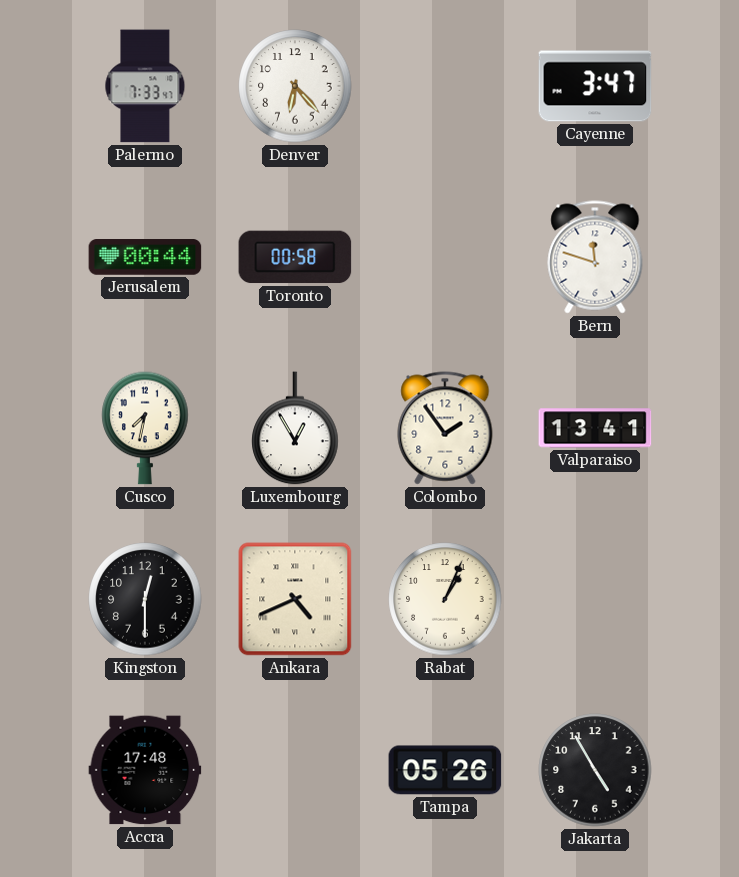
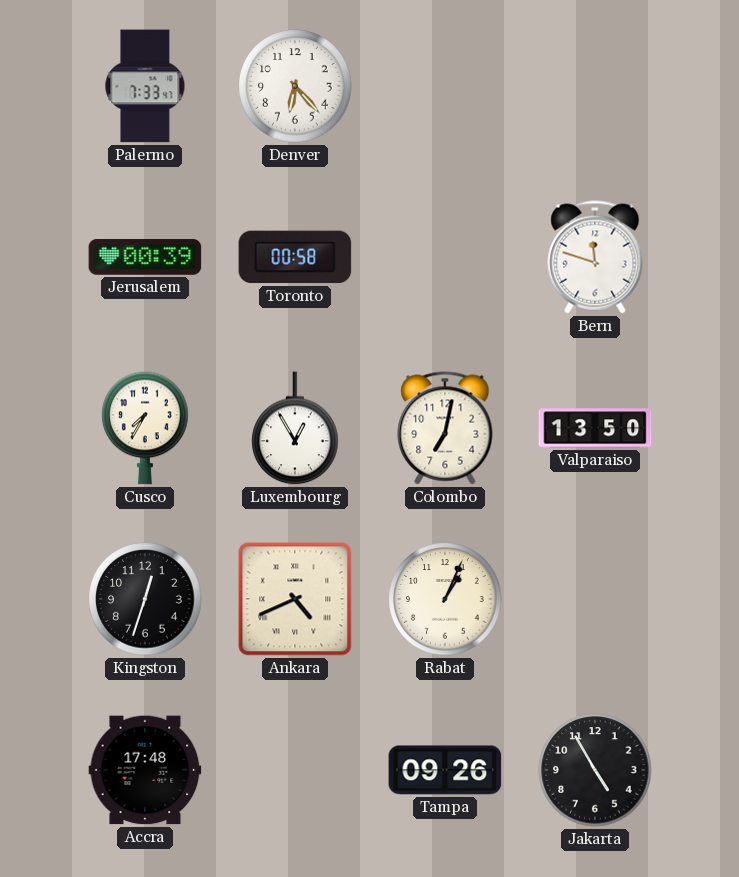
Cayenne: 3:47 -> none
Jerusalem: 00:44 -> 00:39
Cusco: 7:32 -> 7:35
Colombo: 1:54 -> 7:02
Valparaiso: 13:41 -> 13:50
Kingston: 12:30 -> 12:33
Tampa: 05:26 -> 09:26
